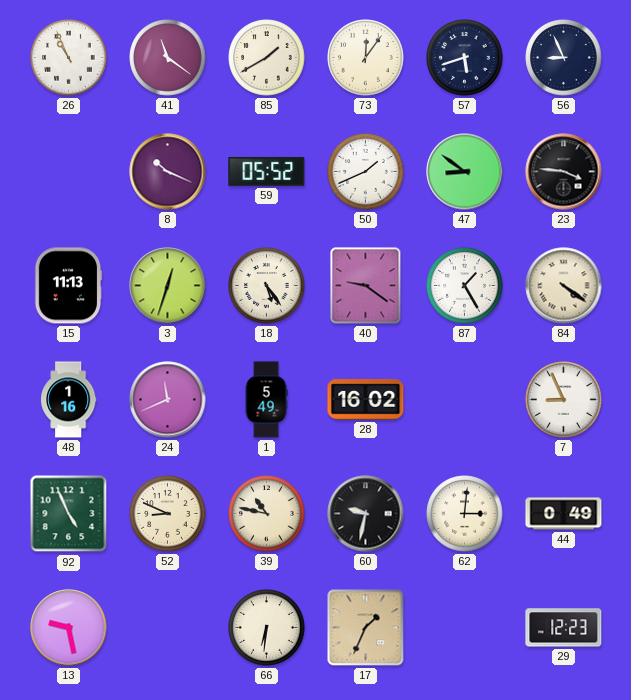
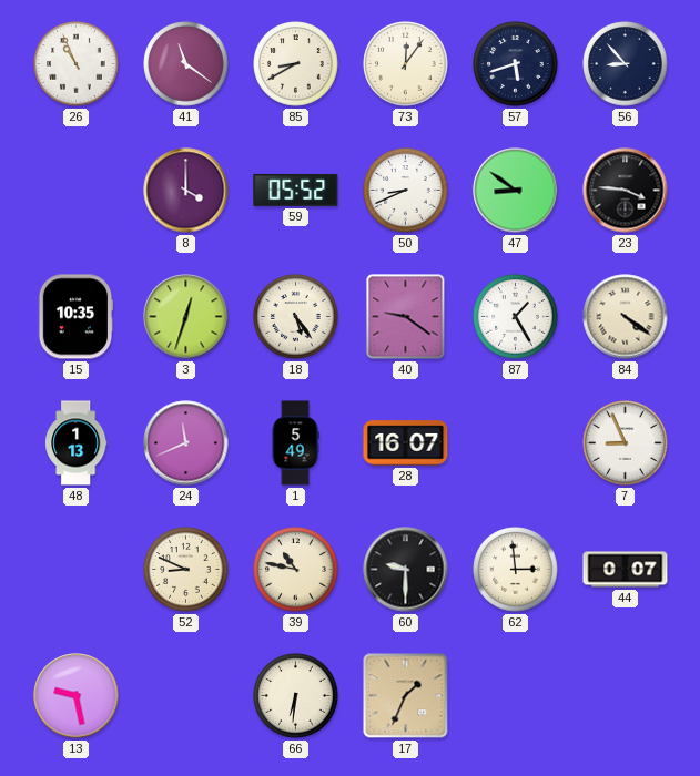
85: 1:40 -> 8:40
56: 8:56 -> 8:53
8: 10:19 -> 4:00
50: 1:41 -> 8:41
15: 11:13 -> 10:35
48: 1:16 -> 1:13
28: 16:02 -> 16:07
92: 4:56 -> none
60: 9:32 -> 9:30
62: 3:01 -> 2:59
44: 0:49 -> 0:07
29: 12:23 -> none
